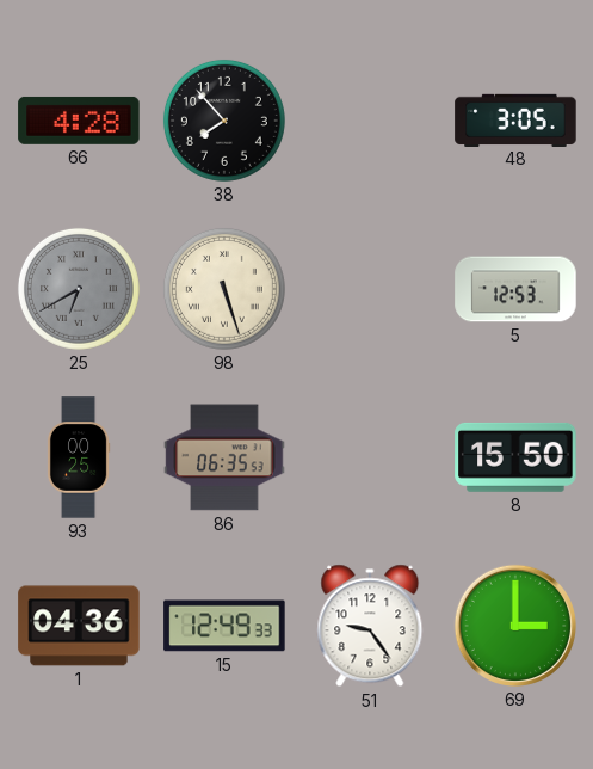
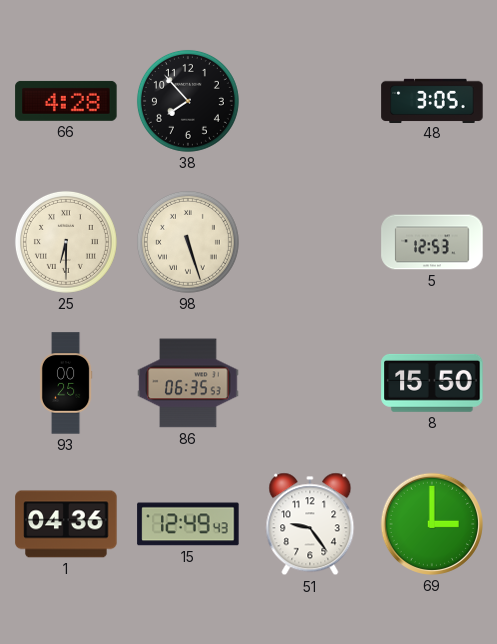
25: 6:40 -> 6:30
25 dial: grey -> cream
15: 12:49:33 -> 12:49:43
